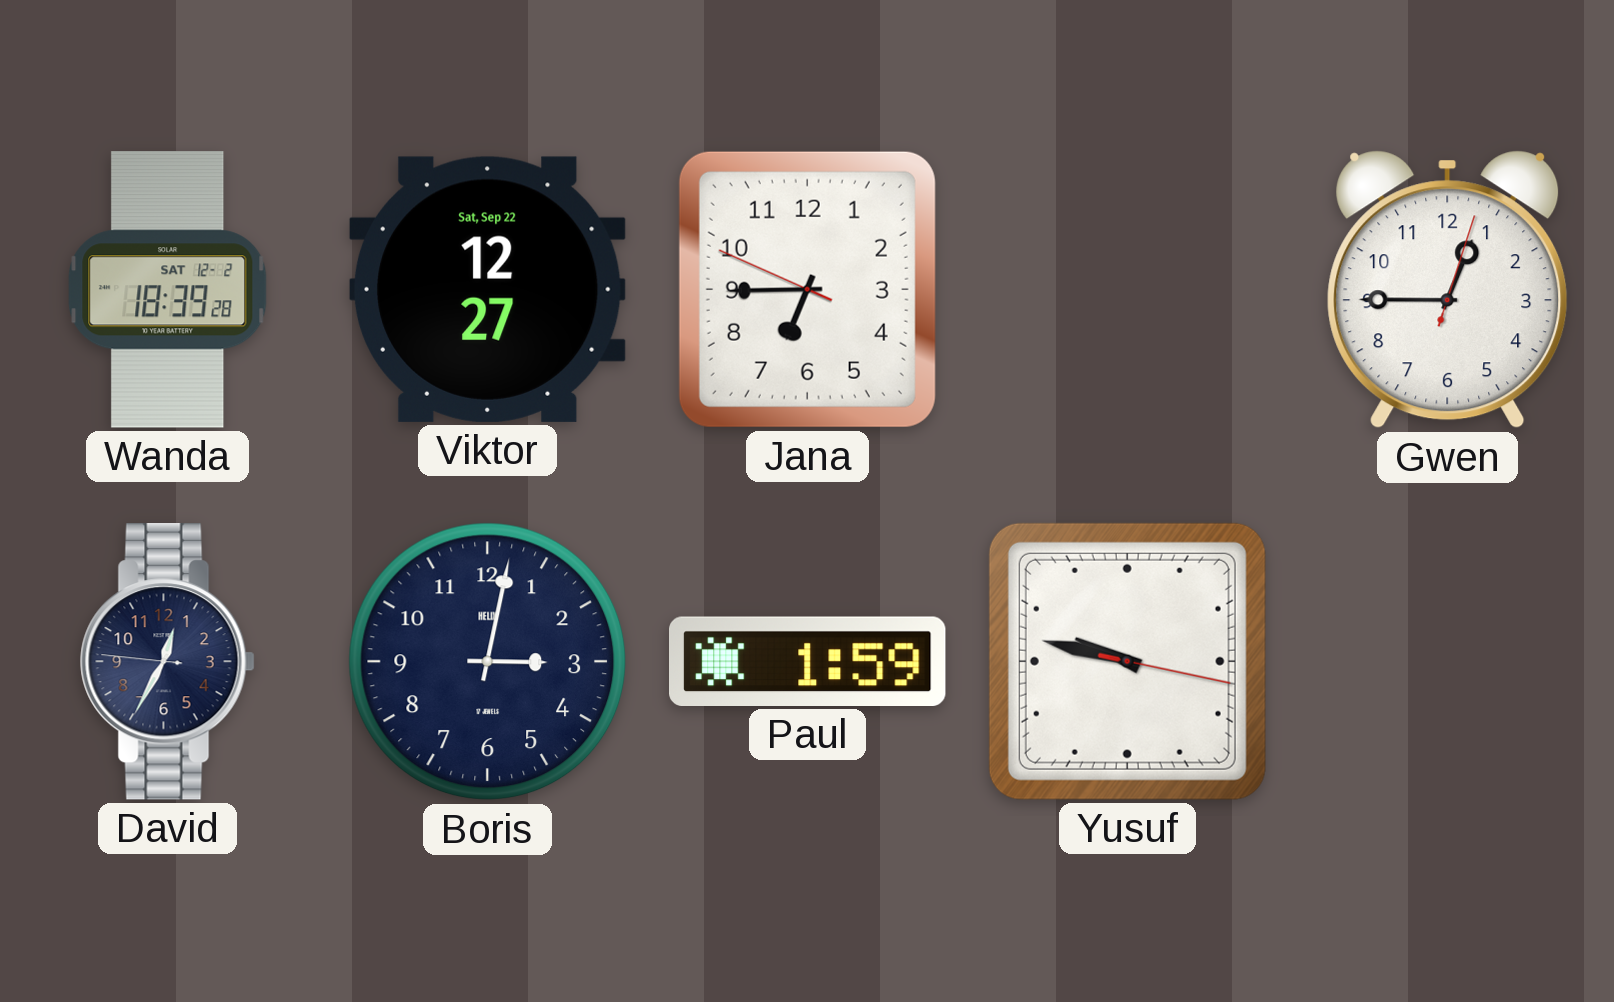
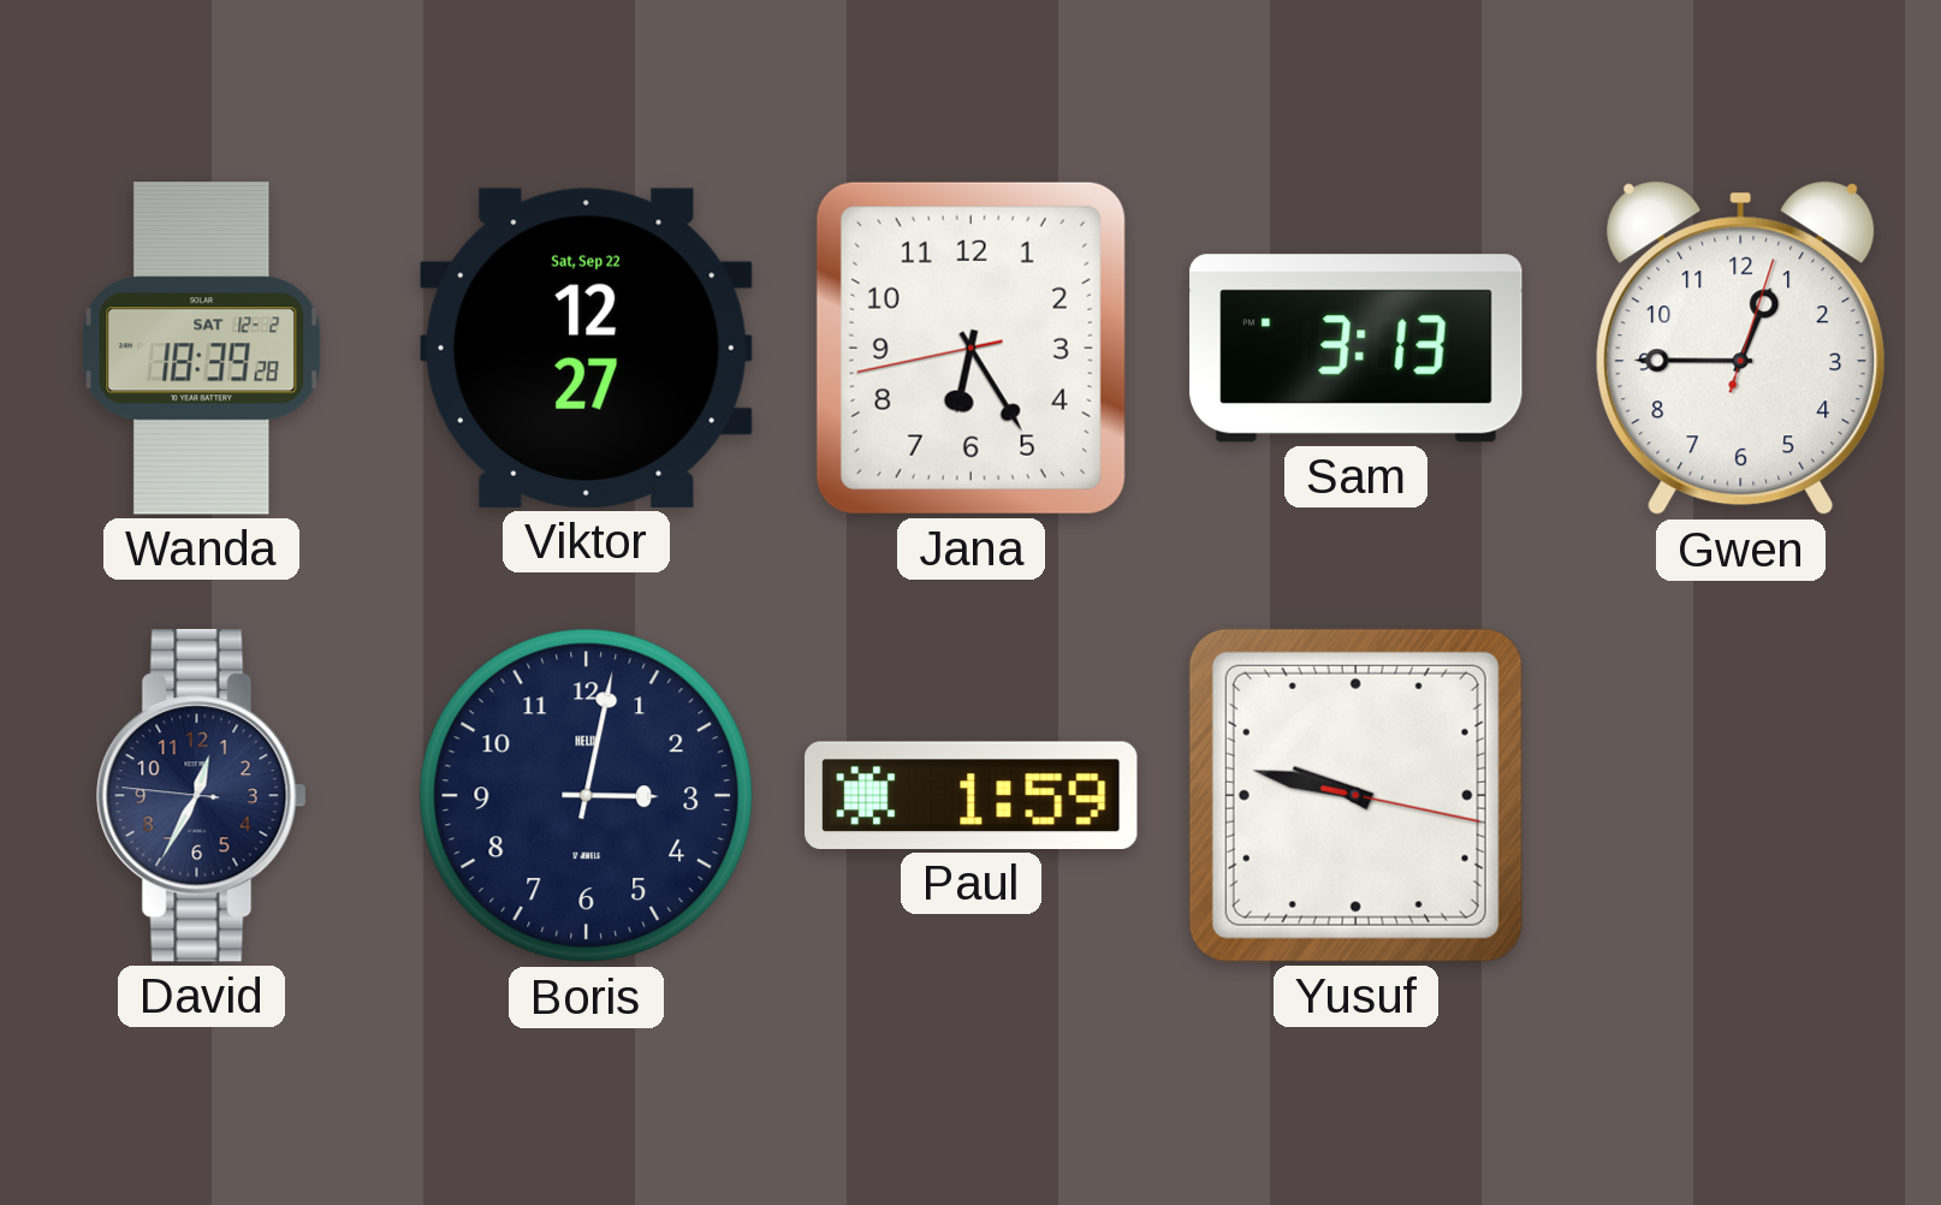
Jana: 6:44 -> 6:24
Sam: none -> 3:13
